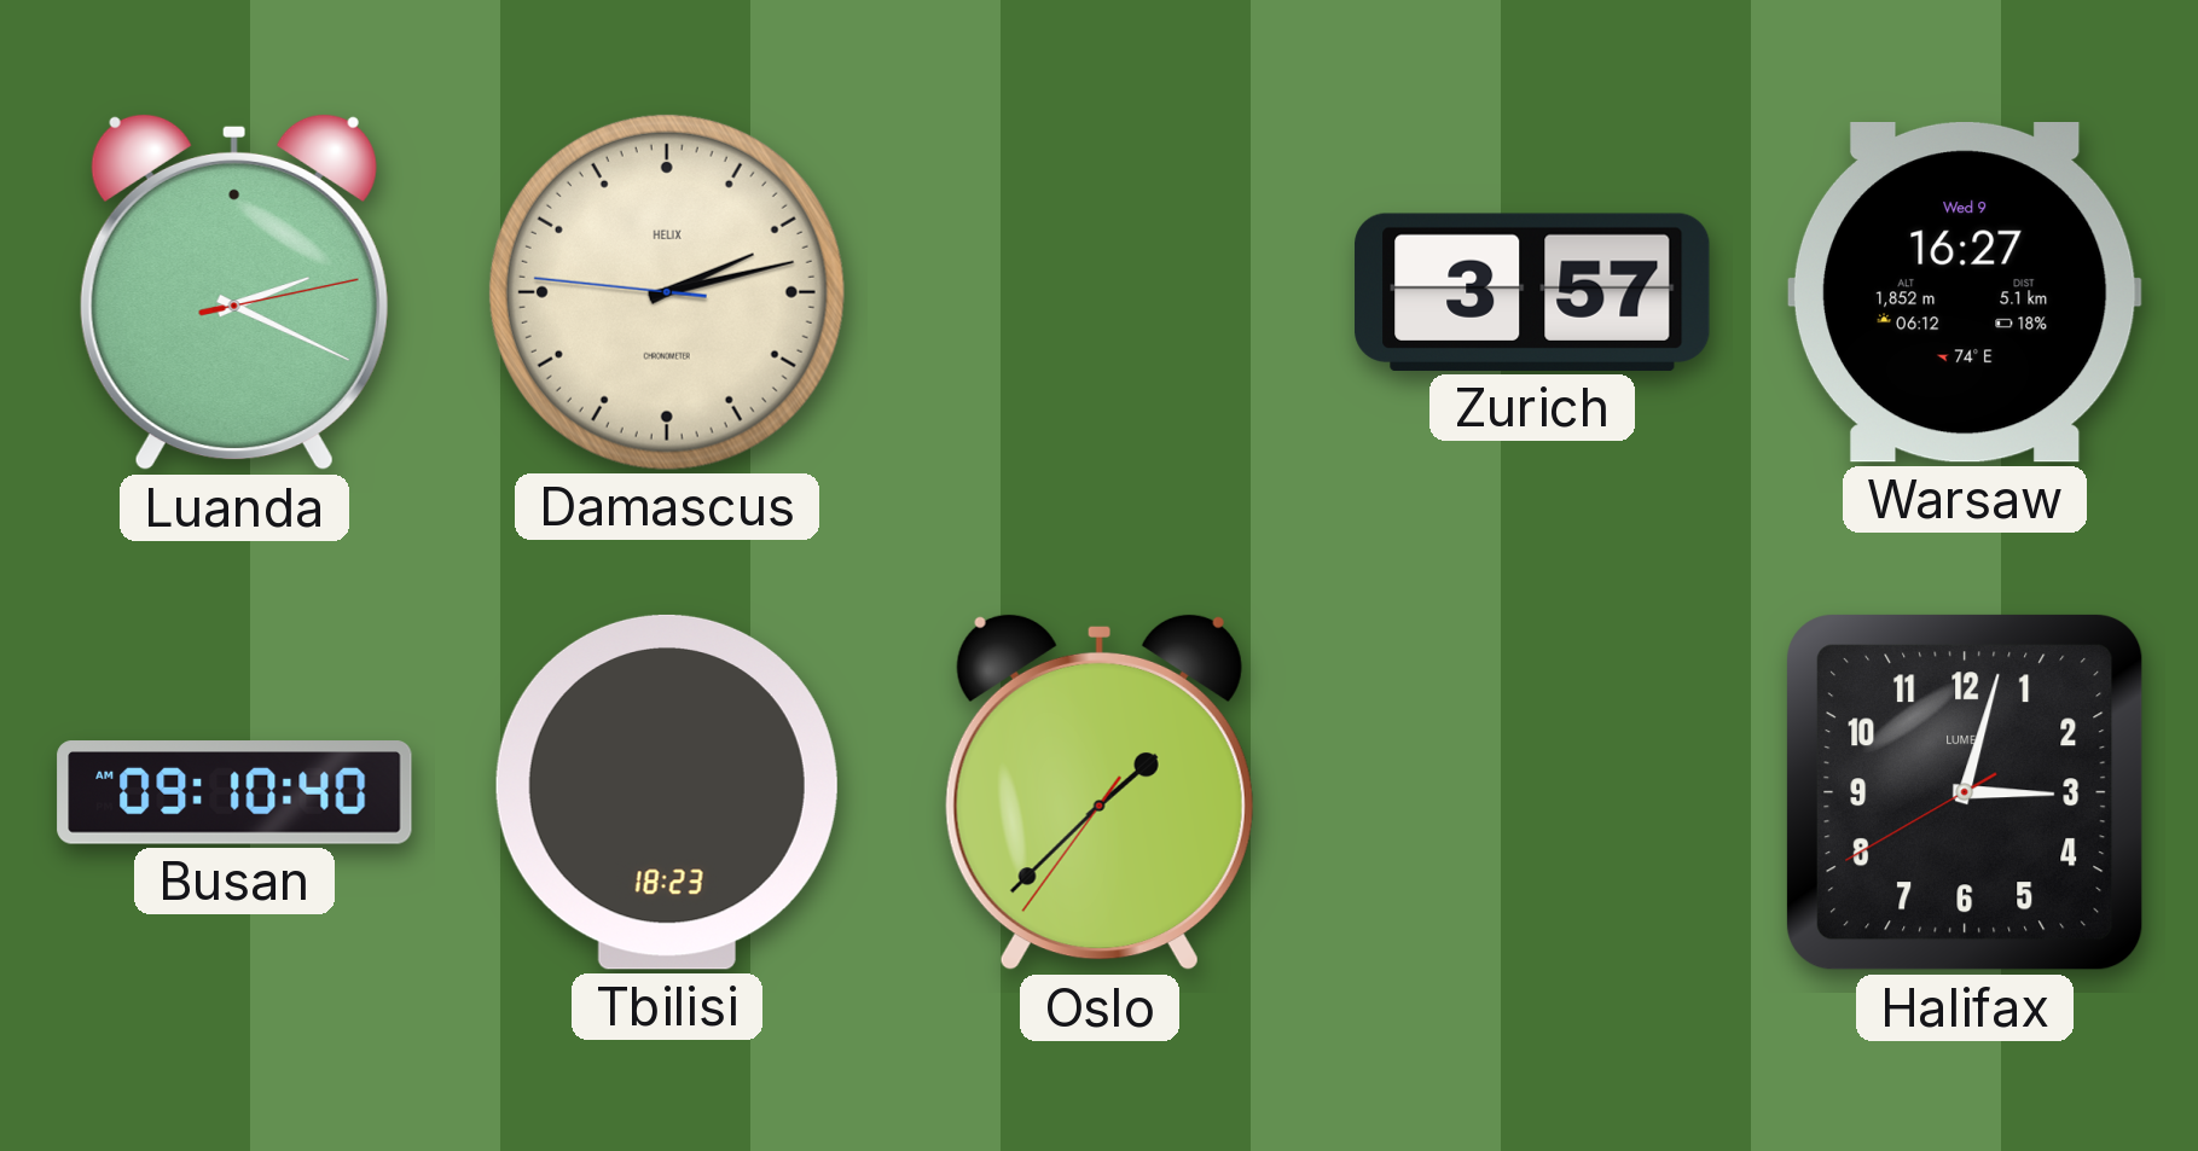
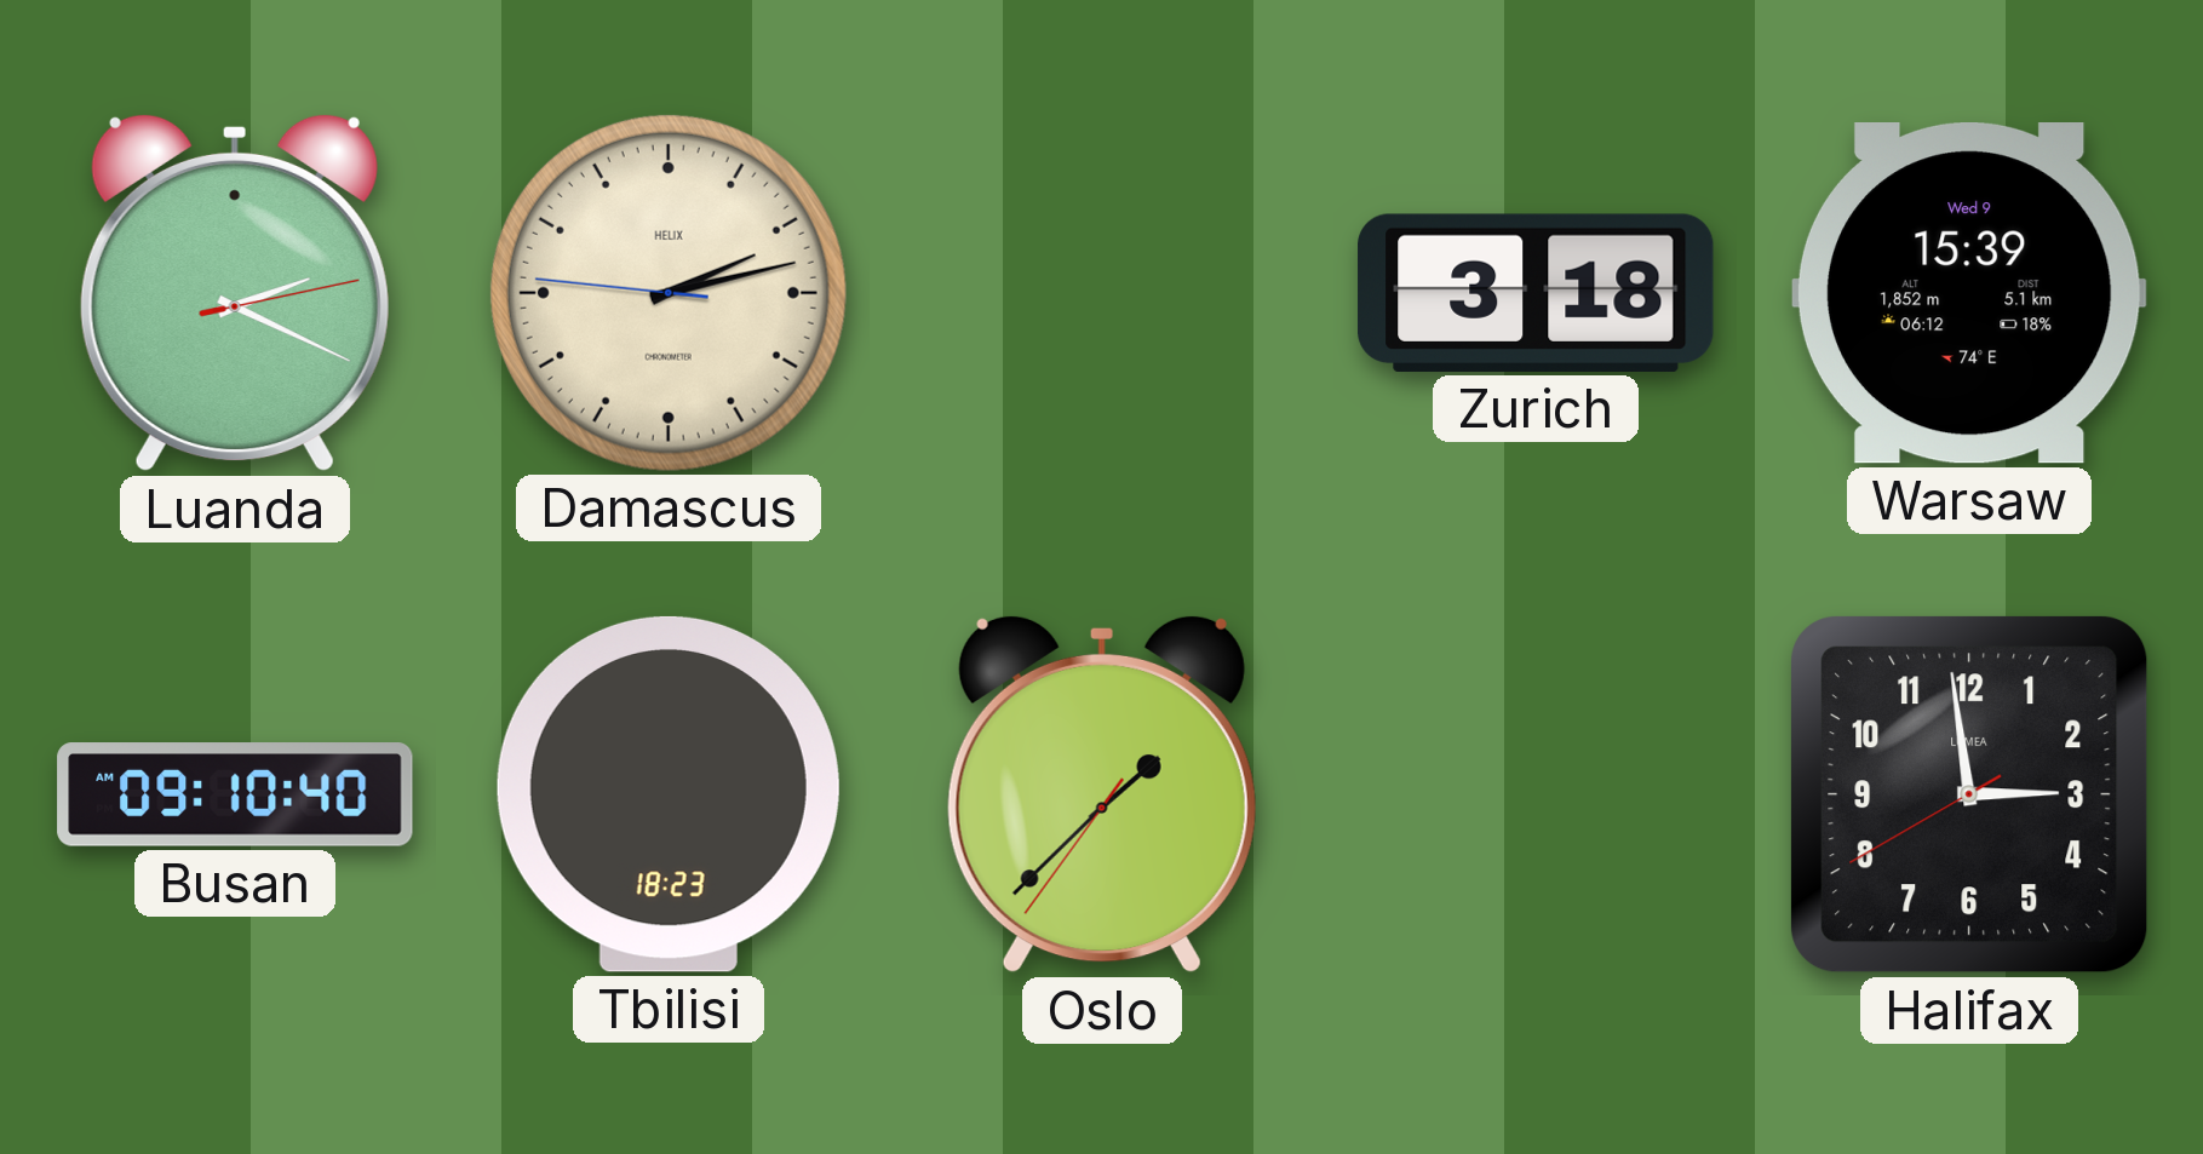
Zurich: 3:57 -> 3:18
Warsaw: 16:27 -> 15:39
Halifax: 3:02 -> 2:58
